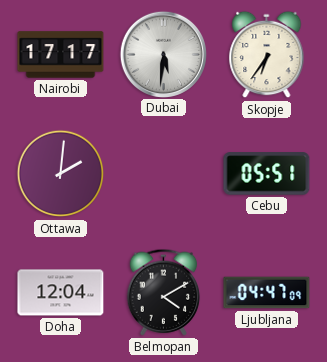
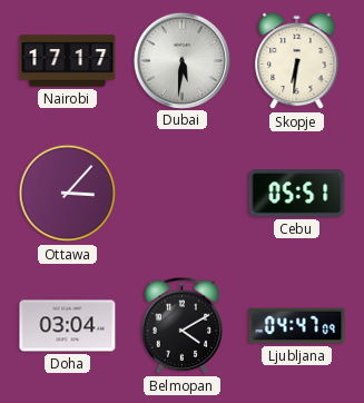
Skopje: 6:36 -> 6:31
Ottawa: 2:01 -> 3:07
Doha: 12:04 -> 03:04
